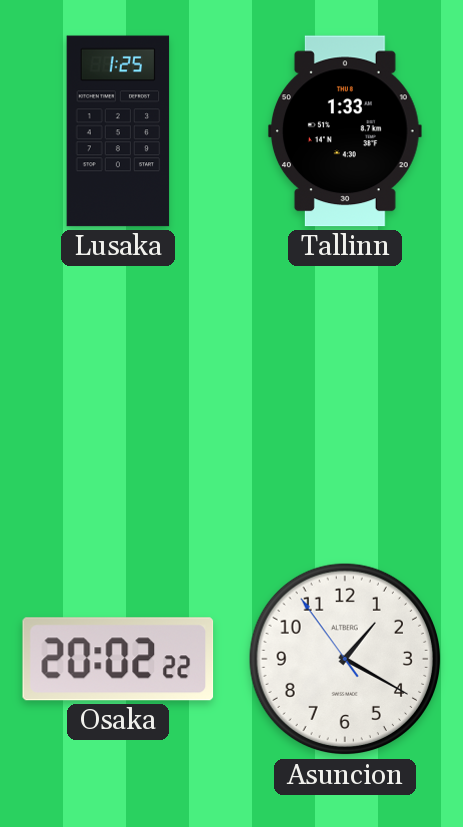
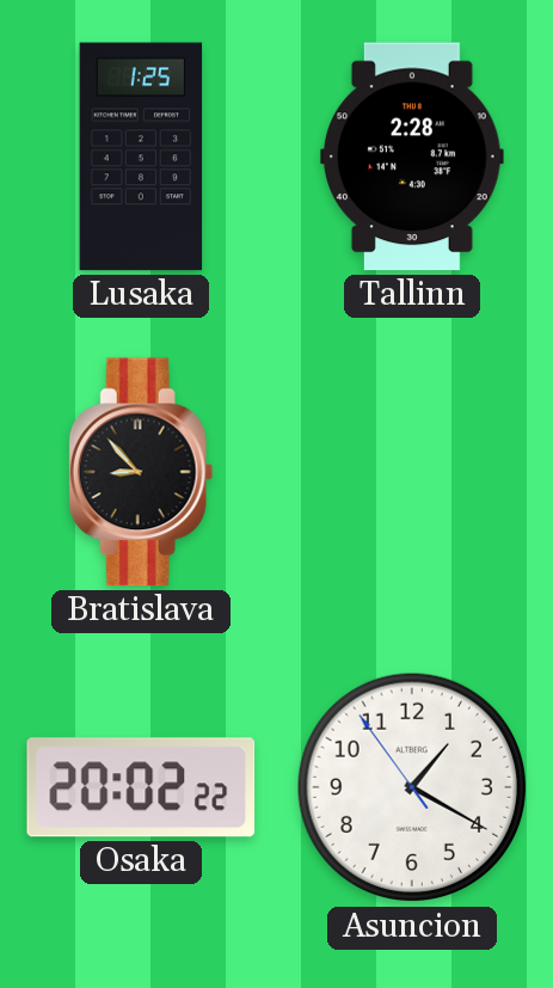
Tallinn: 1:33 -> 2:28
Bratislava: none -> 8:53
